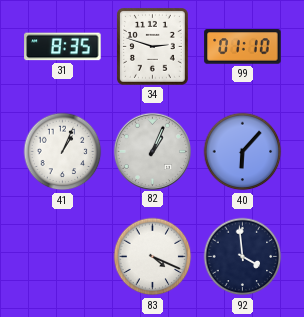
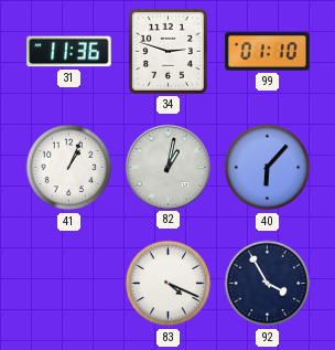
31: 8:35 -> 11:36
82: 1:04 -> 1:02
92: 3:59 -> 3:55
